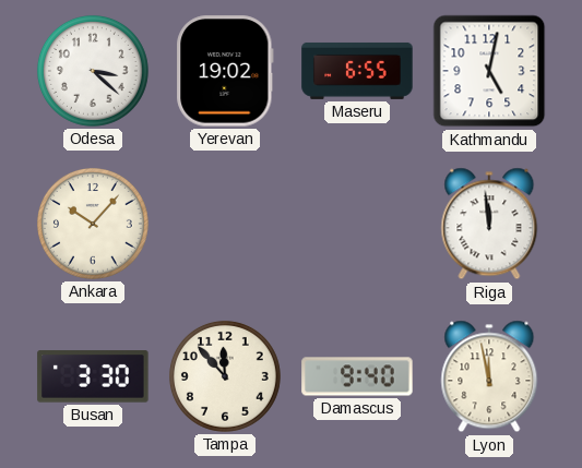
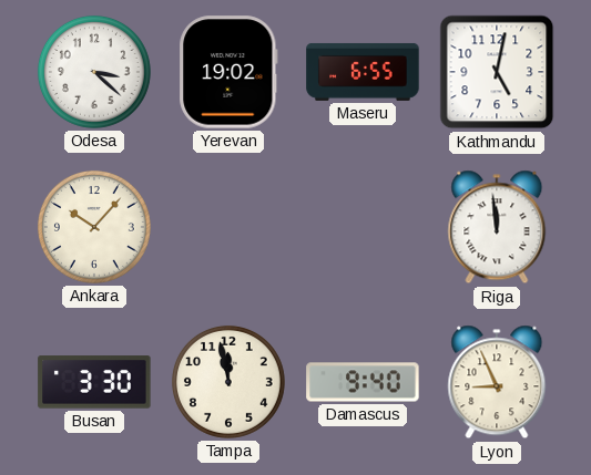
Tampa: 11:53 -> 11:58
Lyon: 11:58 -> 8:56
